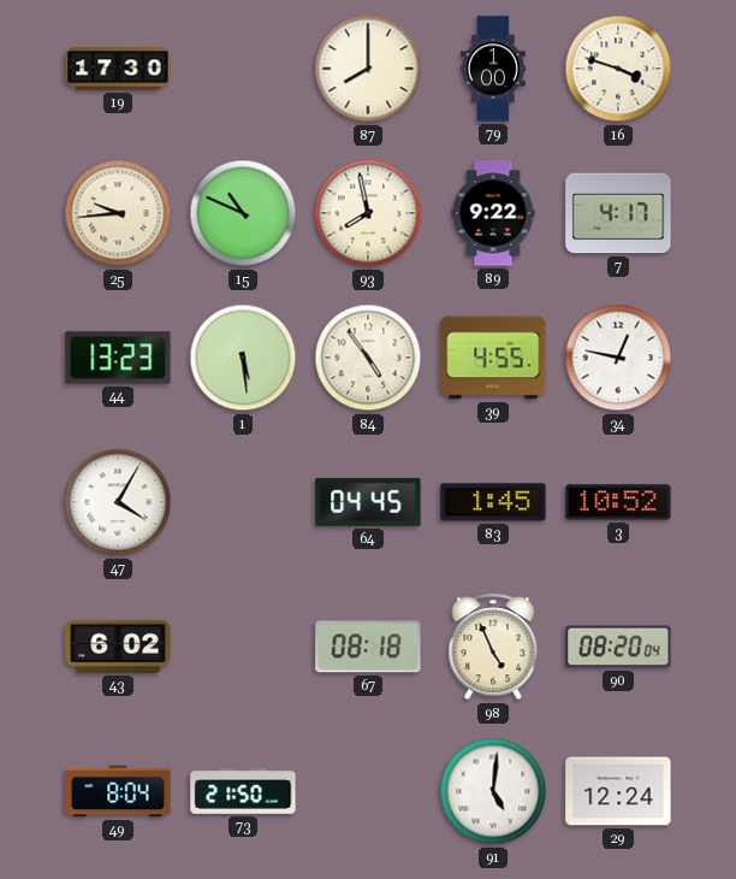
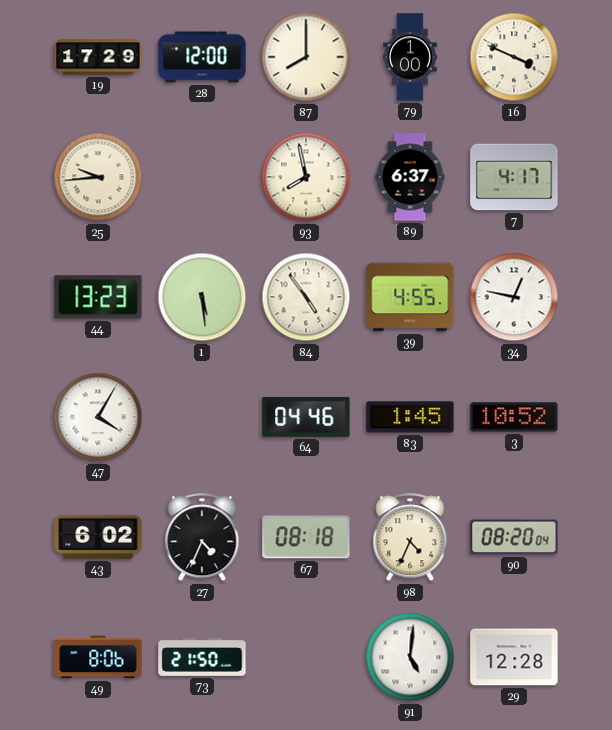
19: 17:30 -> 17:29
28: none -> 12:00
16: 3:48 -> 3:49
15: 10:49 -> none
89: 9:22 -> 6:37
64: 04:45 -> 04:46
27: none -> 4:34
98: 4:56 -> 4:34
49: 8:04 -> 8:06
29: 12:24 -> 12:28
